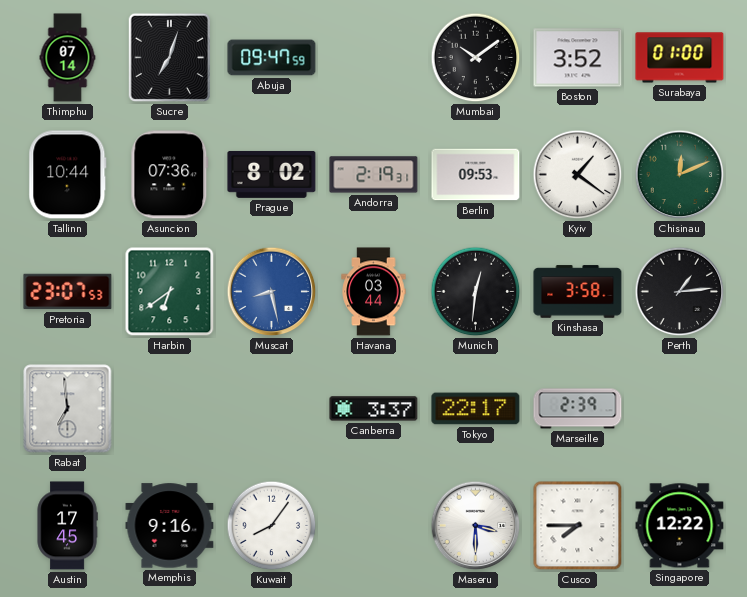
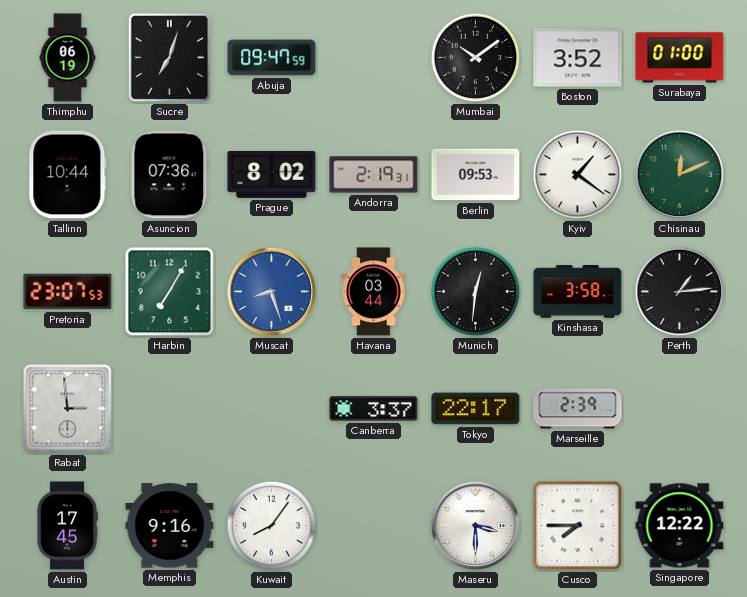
Thimphu: 07:14 -> 06:19
Harbin: 6:39 -> 7:05
Muscat: 8:28 -> 8:27
Rabat: 6:59 -> 2:59
